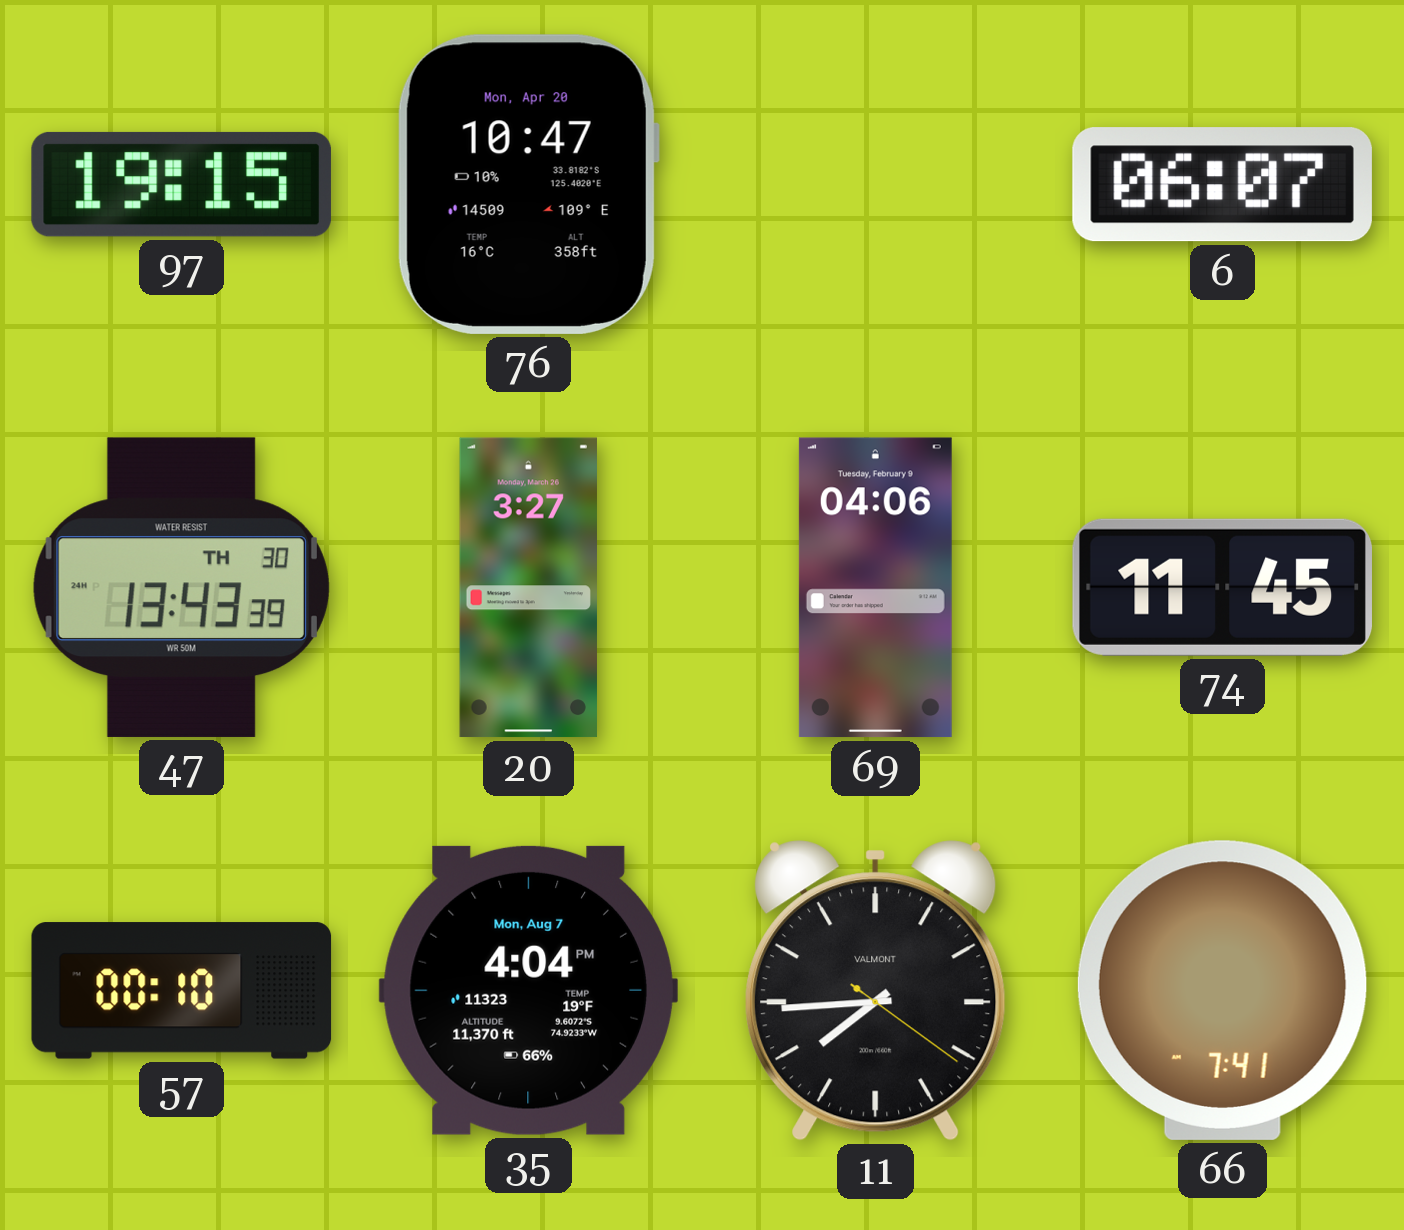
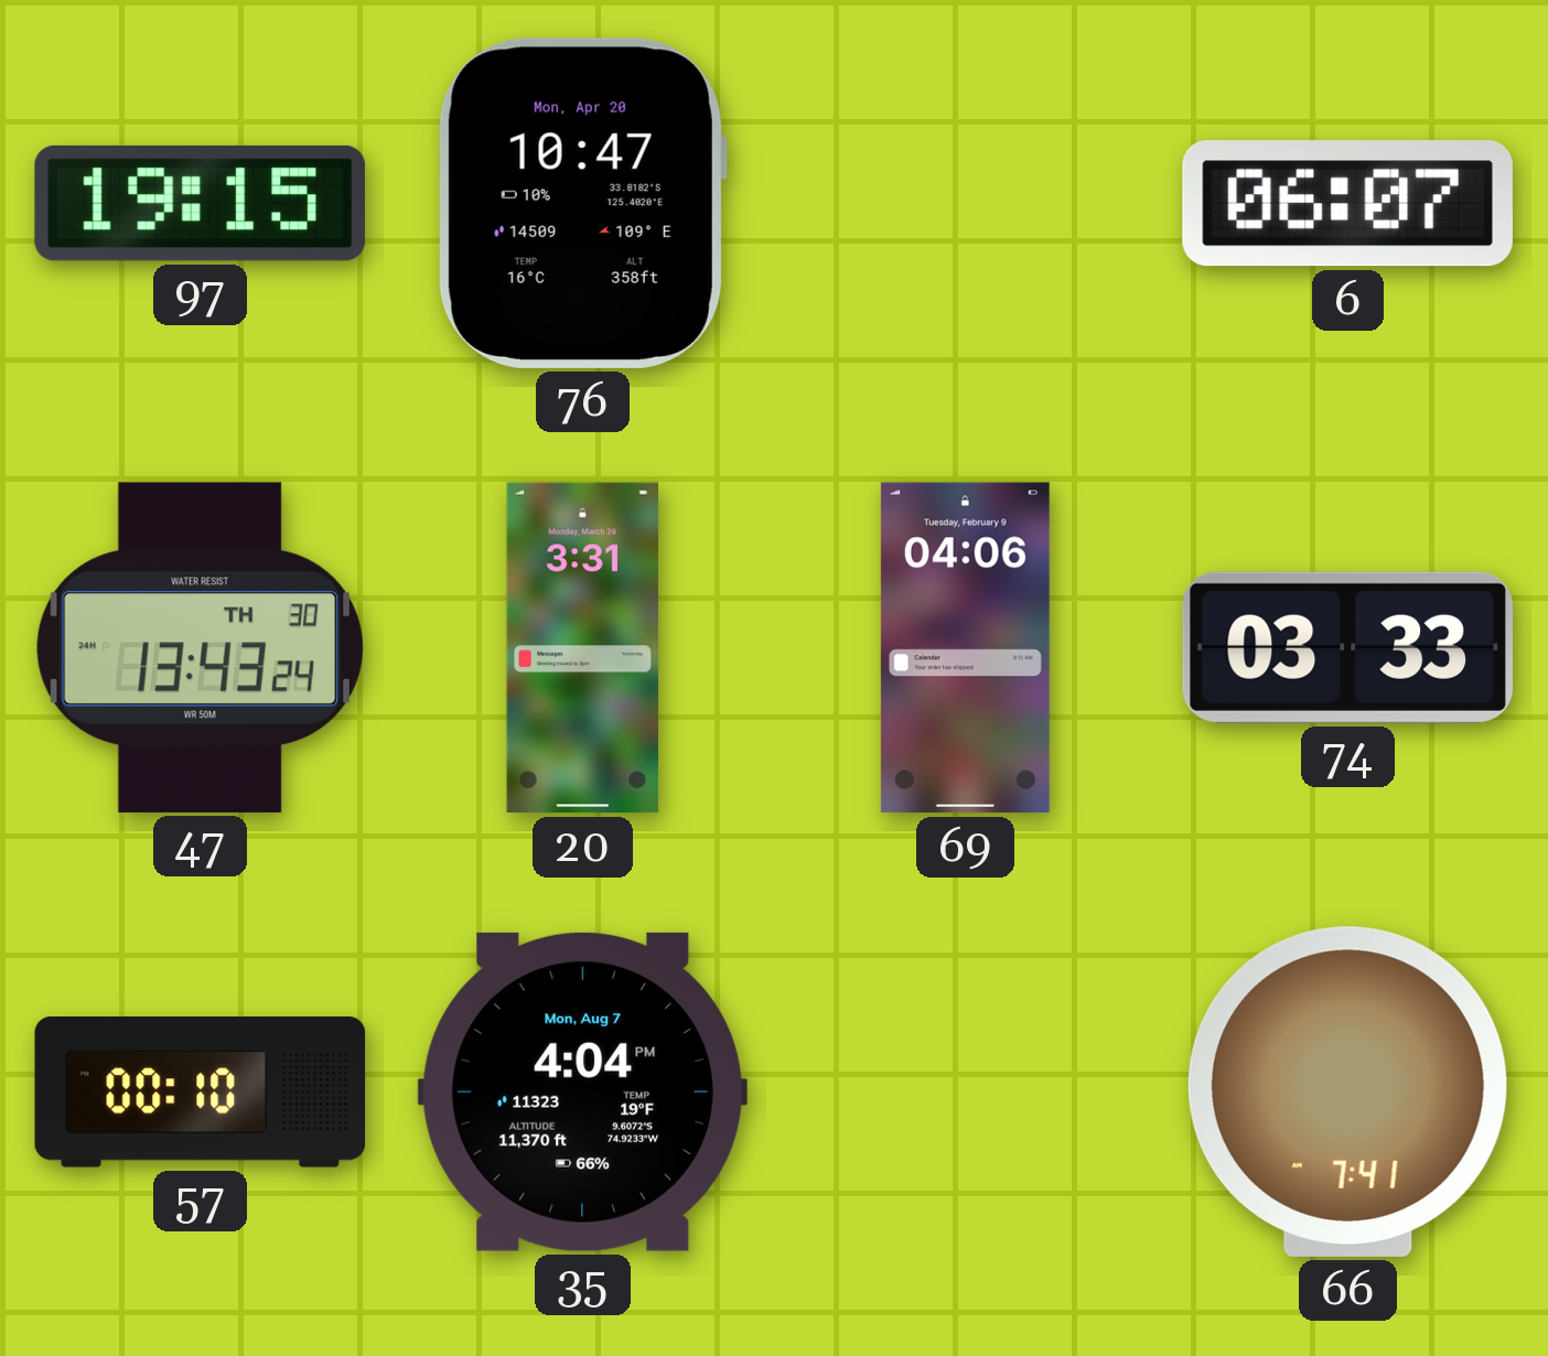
47: 13:43:39 -> 13:43:24
20: 3:27 -> 3:31
74: 11:45 -> 03:33
11: 7:44 -> none
